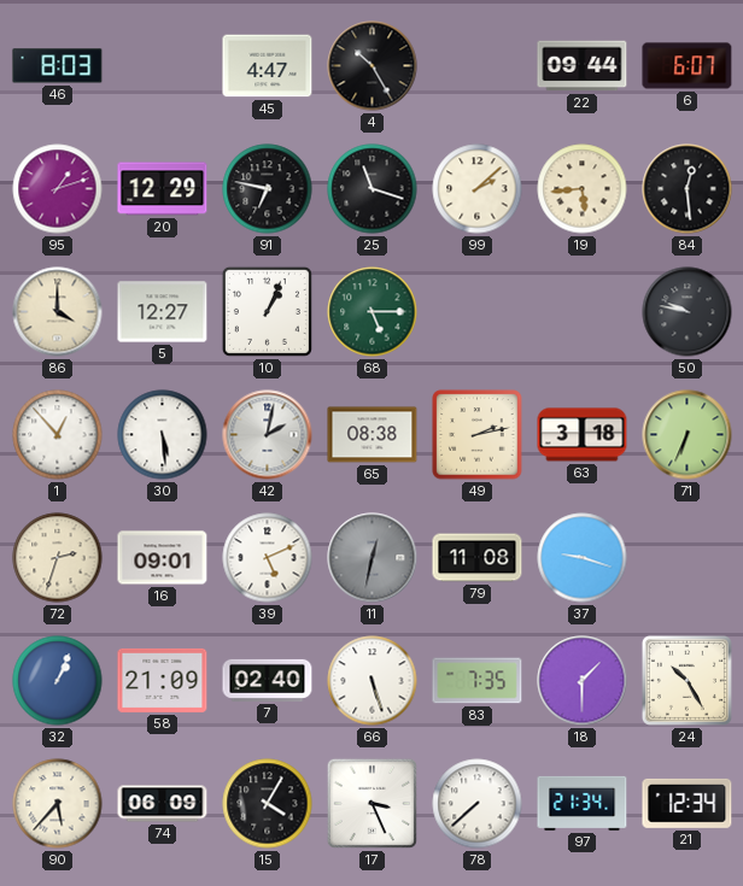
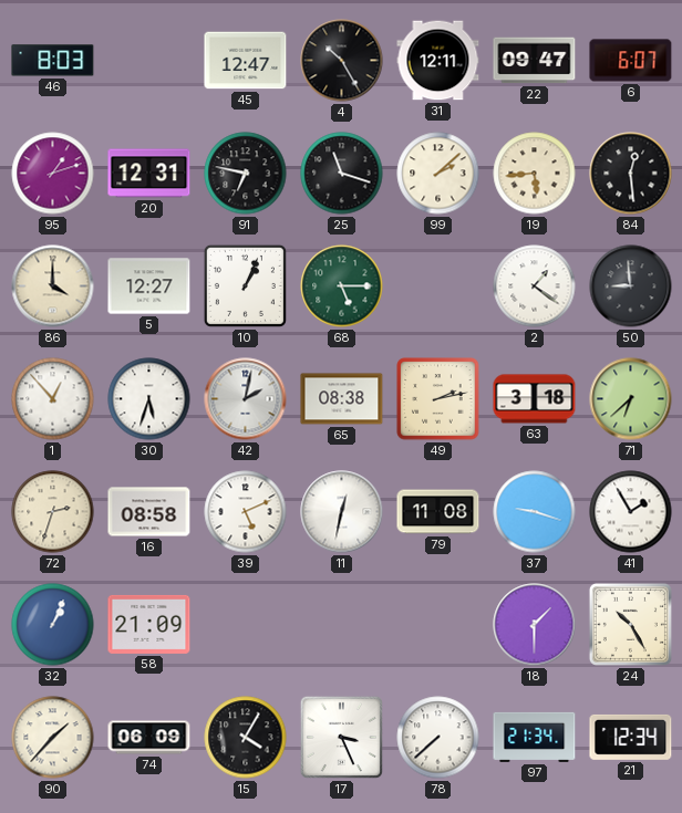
45: 4:47 -> 12:47
31: none -> 12:11
22: 09:44 -> 09:47
20: 12:29 -> 12:31
2: none -> 1:21
50: 9:47 -> 8:59
30: 5:29 -> 5:33
71: 6:34 -> 6:38
16: 09:01 -> 08:58
11 dial: grey -> white
41: none -> 1:55
7: 02:40 -> none
66: 5:27 -> none
83: 7:35 -> none
90: 5:37 -> 1:37
